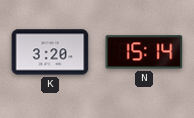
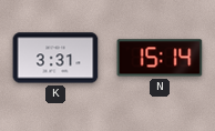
K: 3:20 -> 3:31
